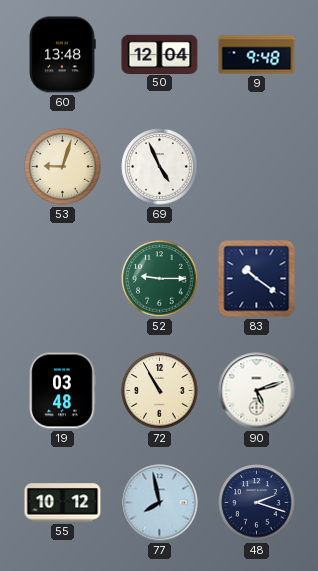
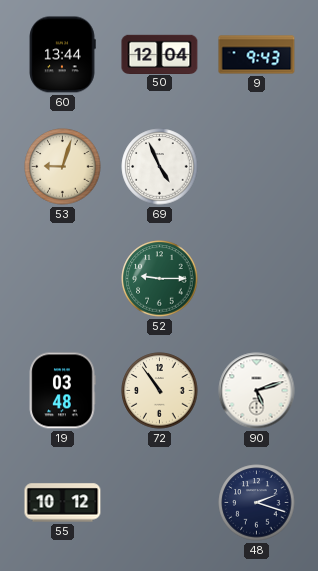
60: 13:48 -> 13:44
9: 9:48 -> 9:43
83: 10:21 -> none
72: 10:55 -> 10:54
77: 7:58 -> none
